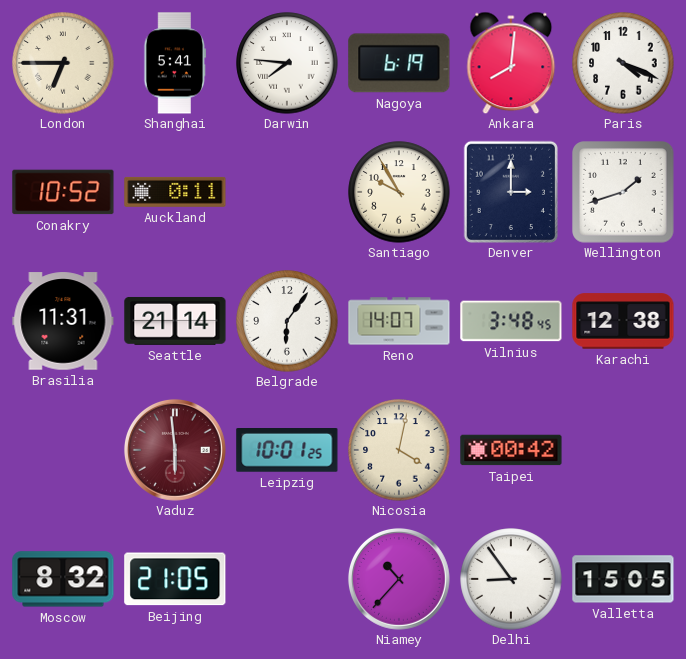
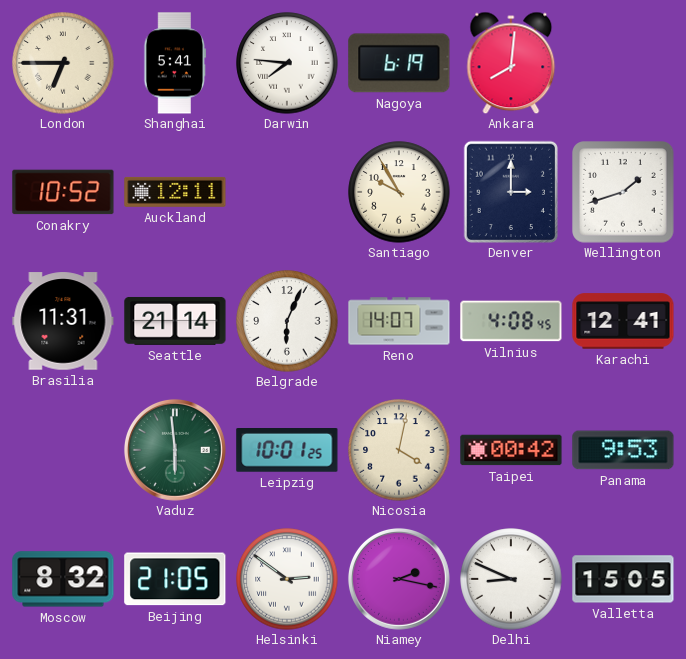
Paris: 4:19 -> none
Auckland: 0:11 -> 12:11
Belgrade: 6:06 -> 6:04
Vilnius: 3:48 -> 4:08
Karachi: 12:38 -> 12:41
Vaduz dial: burgundy -> green
Panama: none -> 9:53
Helsinki: none -> 2:51
Niamey: 10:37 -> 2:17
Delhi: 8:54 -> 8:49
